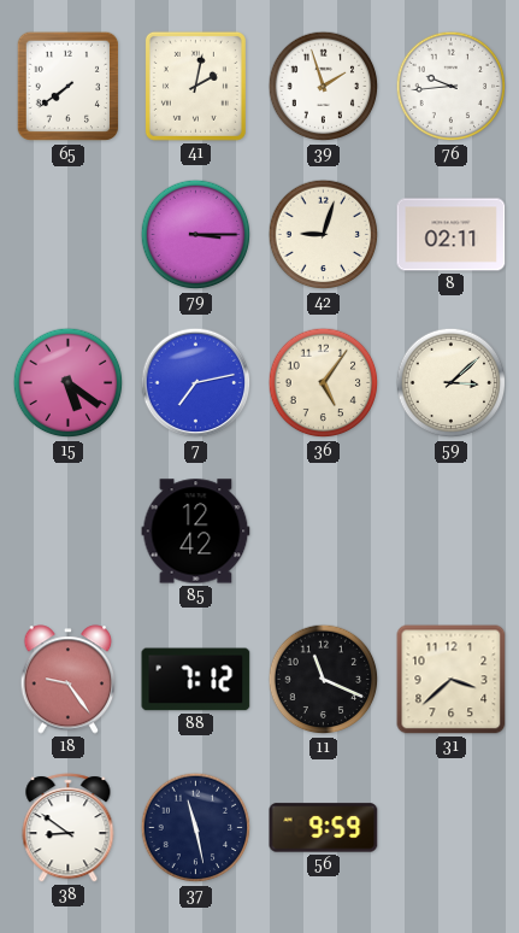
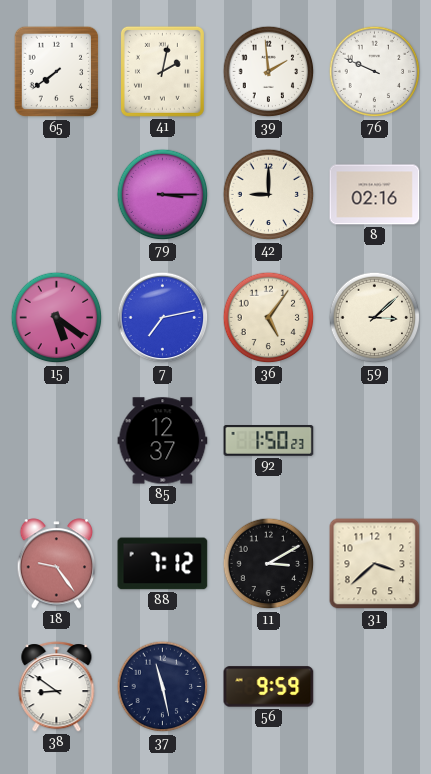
39: 1:57 -> 1:59
76: 9:44 -> 9:49
42: 9:03 -> 9:00
8: 02:11 -> 02:16
85: 12:42 -> 12:37
92: none -> 1:50
11: 11:19 -> 3:10
